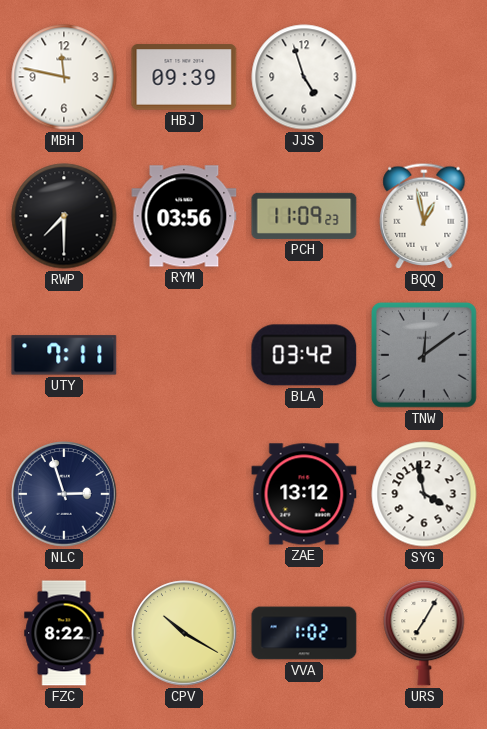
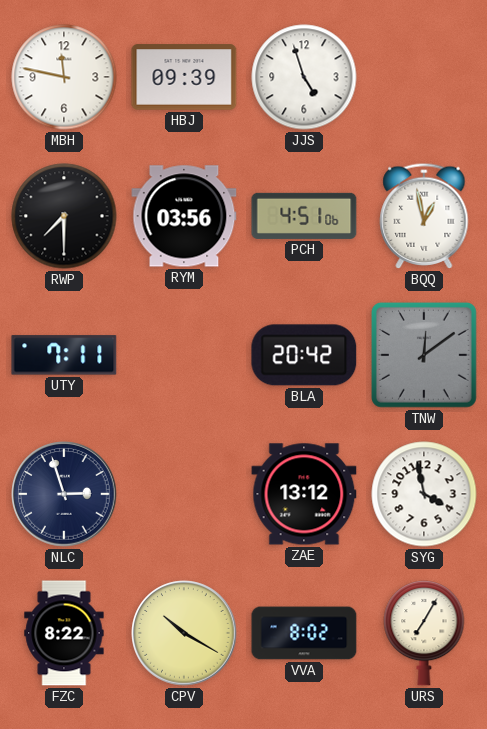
PCH: 11:09 -> 4:51
BLA: 03:42 -> 20:42
VVA: 1:02 -> 8:02
